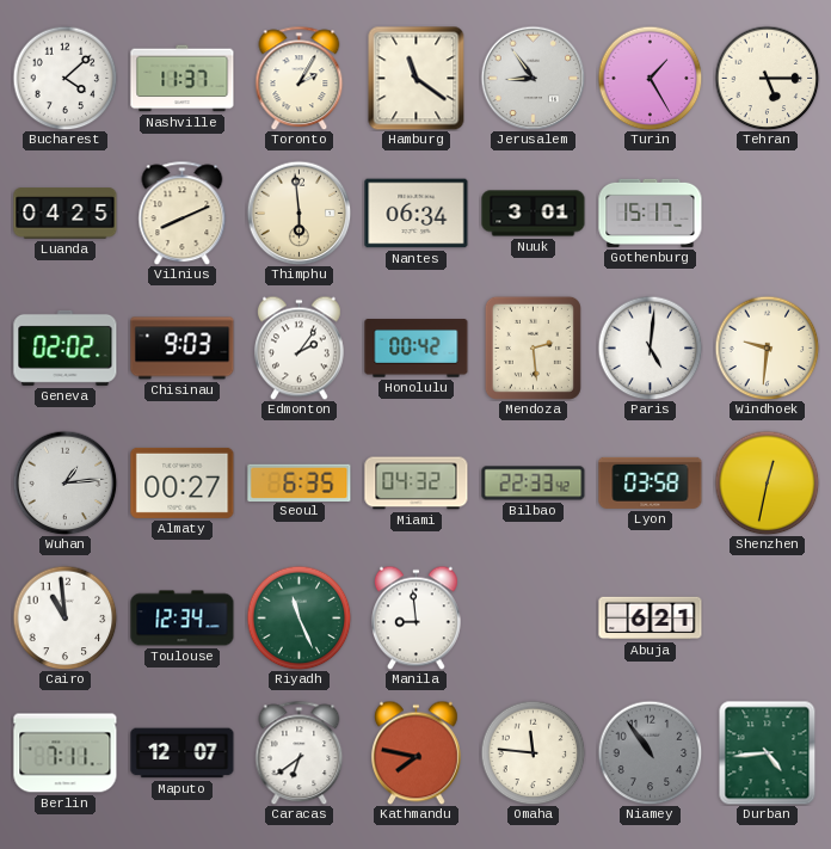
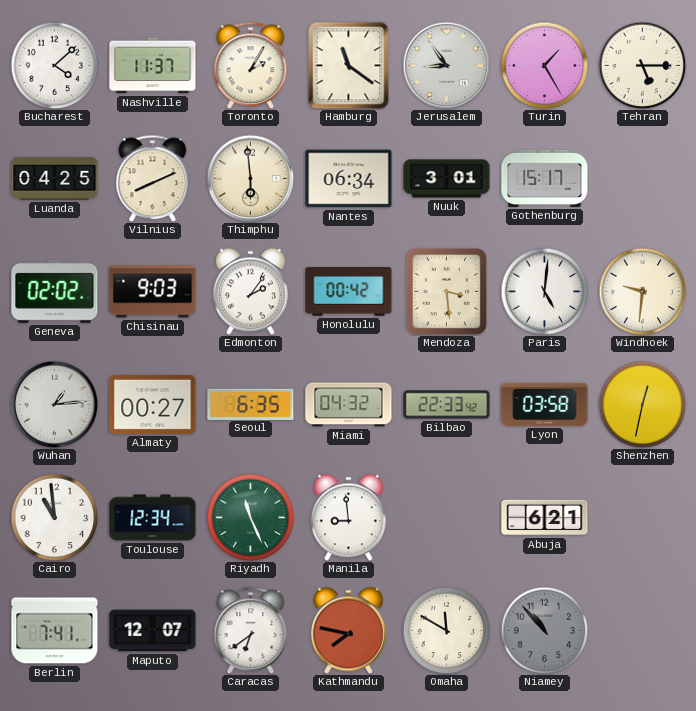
Mendoza: 2:29 -> 3:29
Berlin: 7:11 -> 7:41
Omaha: 11:46 -> 11:50
Niamey: 10:54 -> 10:53
Durban: 4:44 -> none
